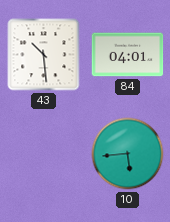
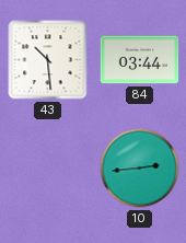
84: 04:01 -> 03:44
10: 5:44 -> 2:44
